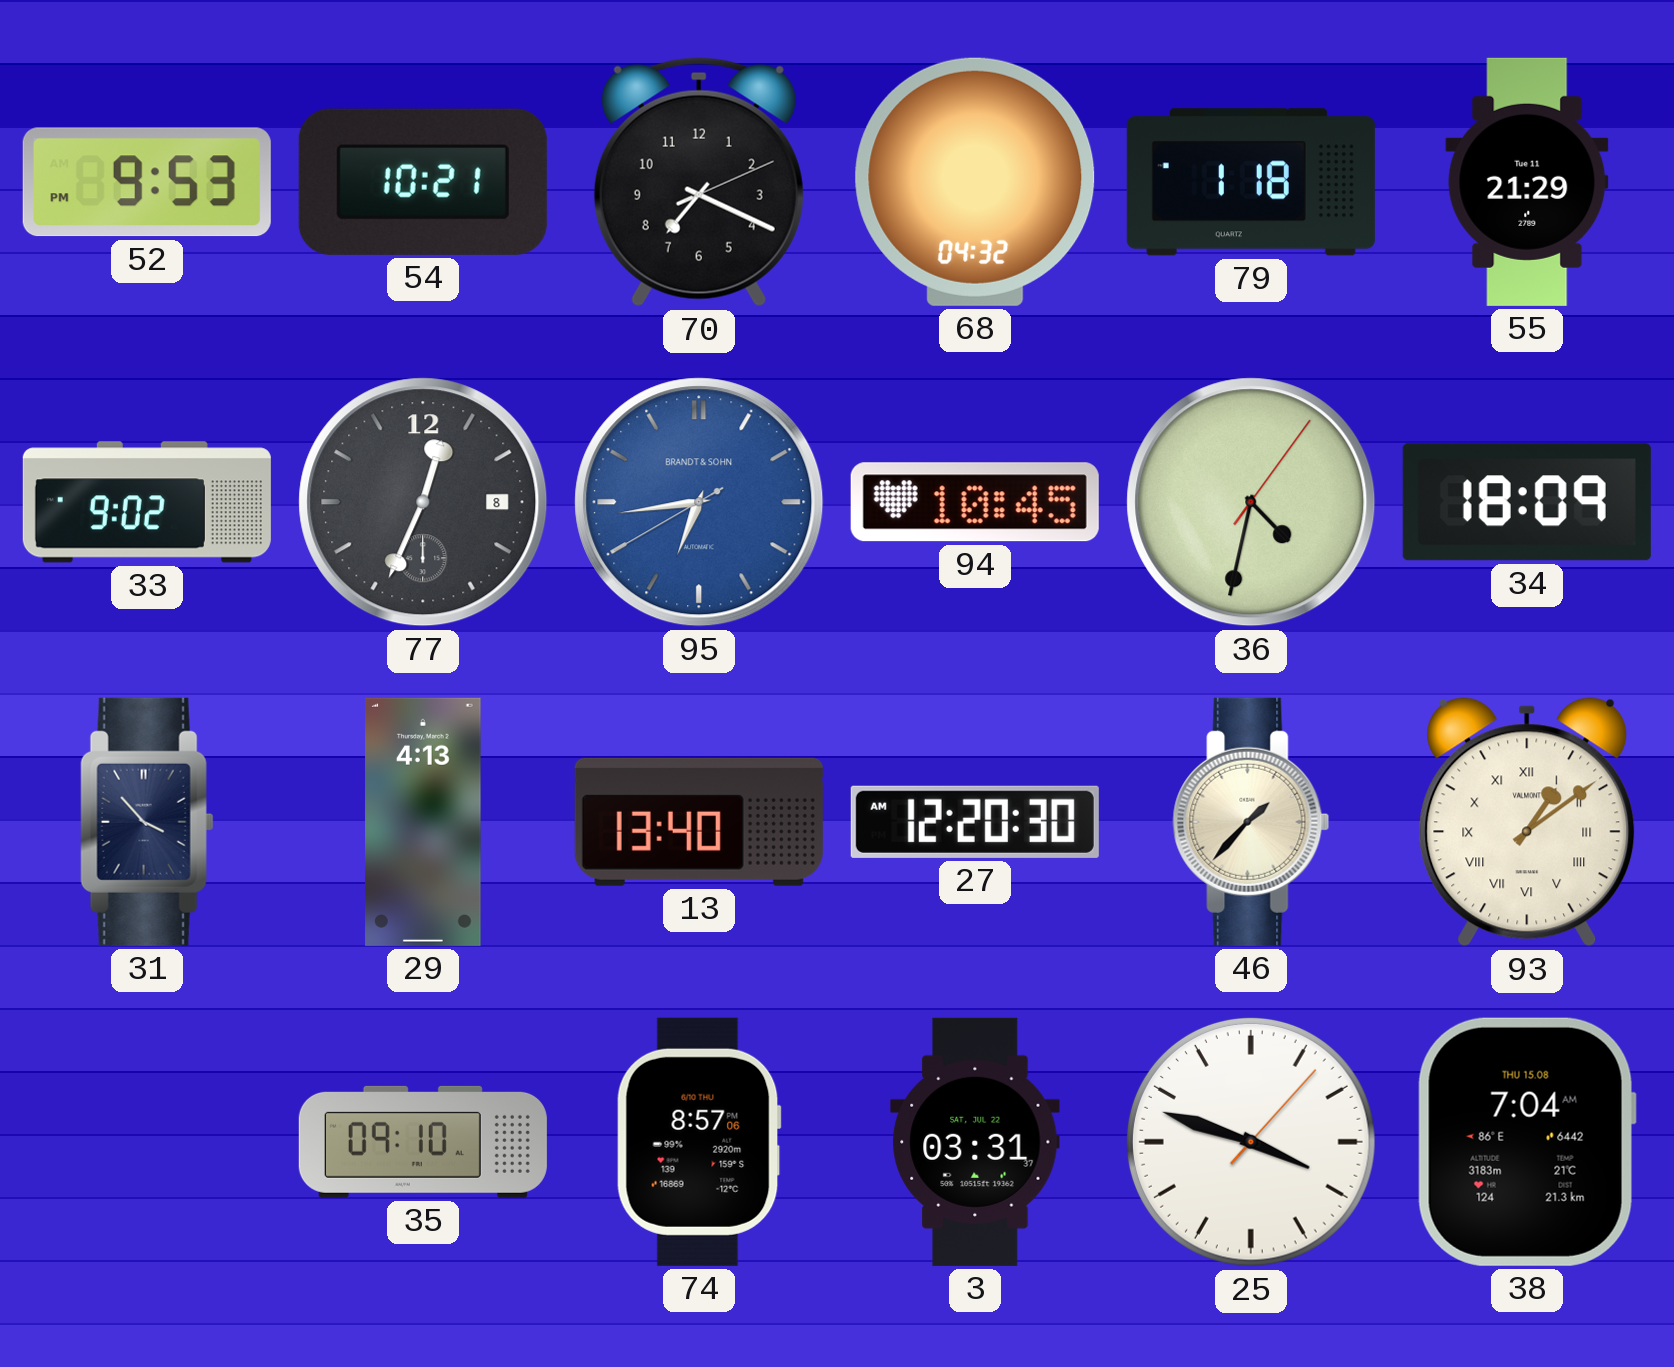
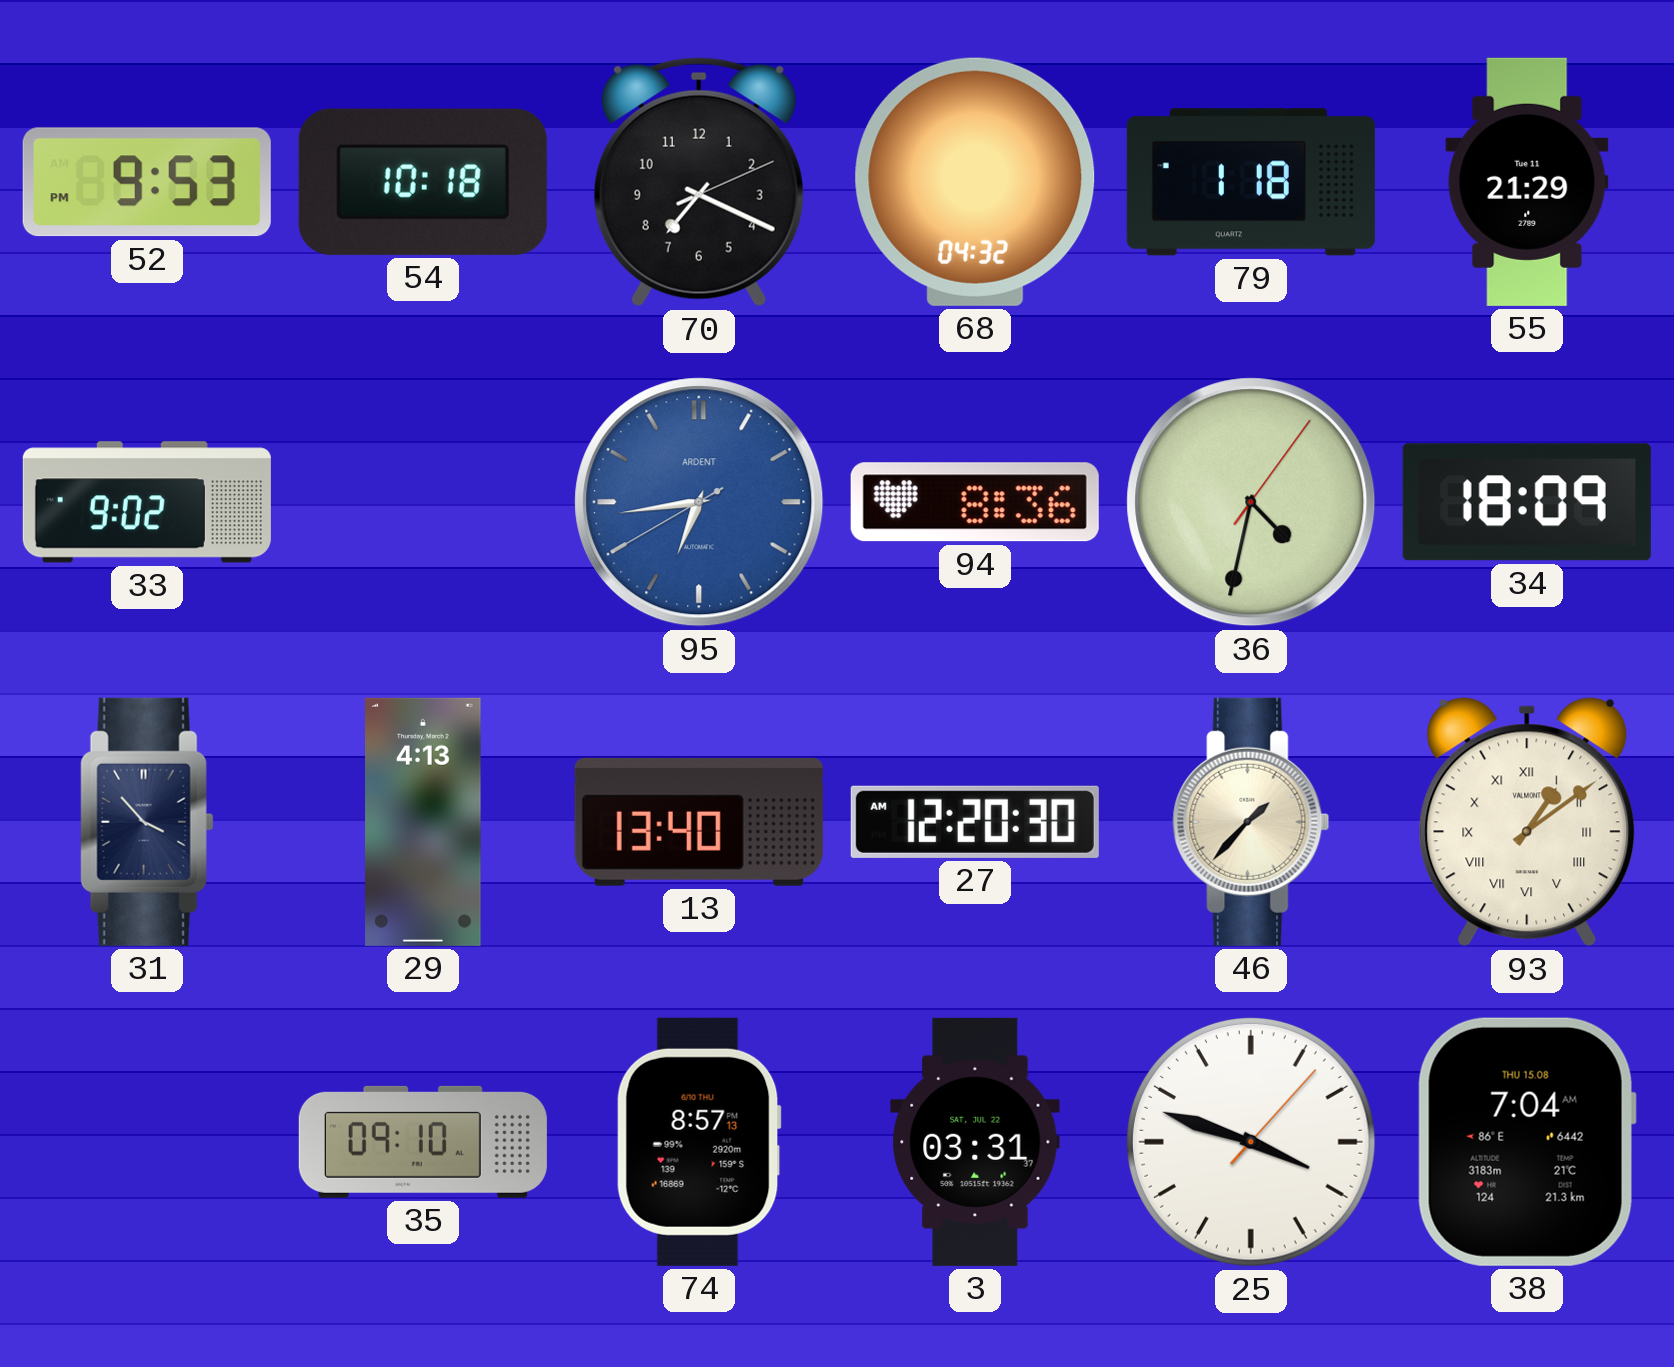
54: 10:21 -> 10:18
77: 12:34 -> none
95 brand: BRANDT & SOHN -> ARDENT
94: 10:45 -> 8:36
74: 8:57:06 -> 8:57:13
